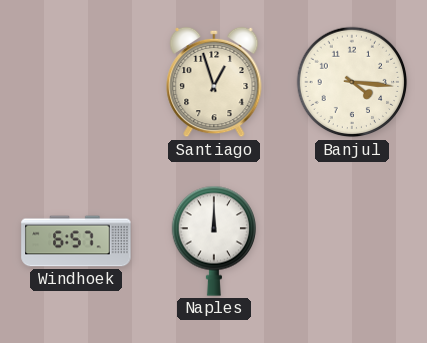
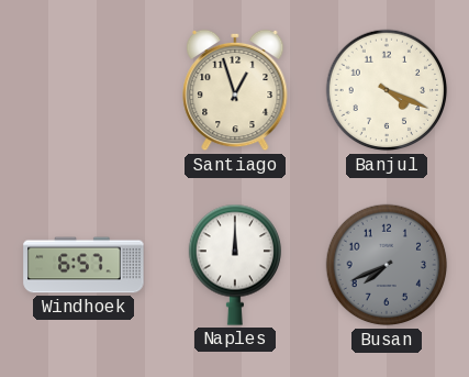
Banjul: 4:16 -> 4:19
Busan: none -> 7:41
